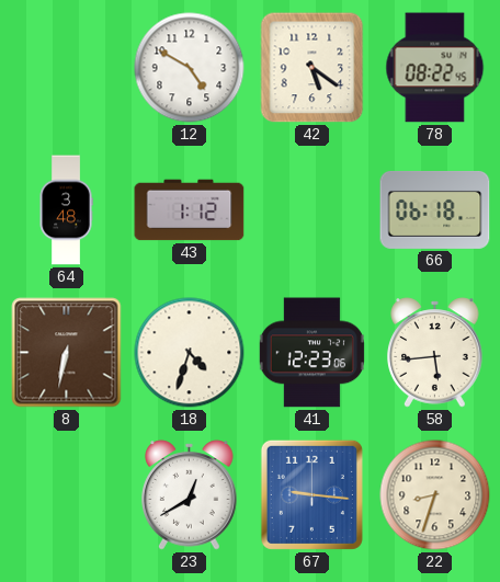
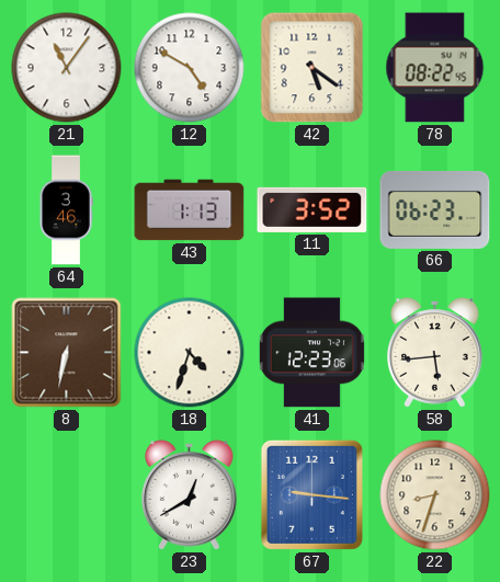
21: none -> 11:06
64: 3:48 -> 3:46
43: 1:12 -> 1:13
11: none -> 3:52
66: 06:18 -> 06:23
